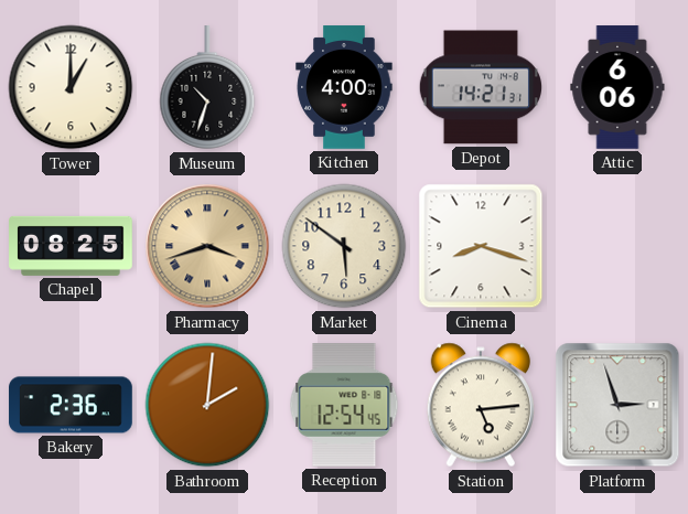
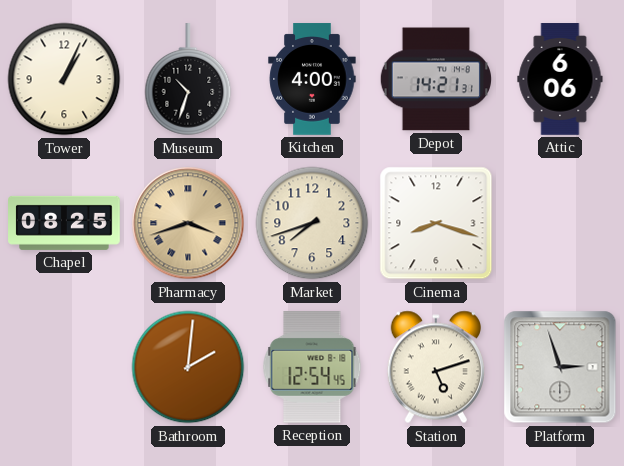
Tower: 1:00 -> 1:04
Market: 5:51 -> 7:42
Bakery: 2:36 -> none
Station: 5:14 -> 5:12
